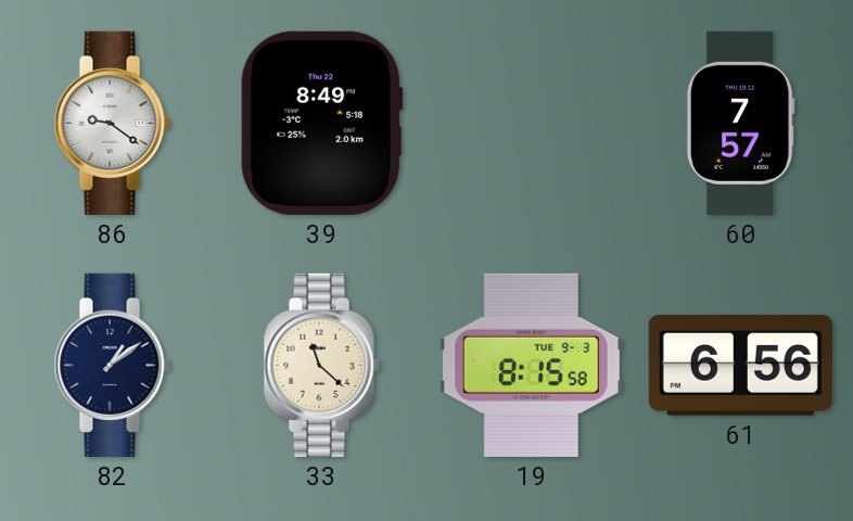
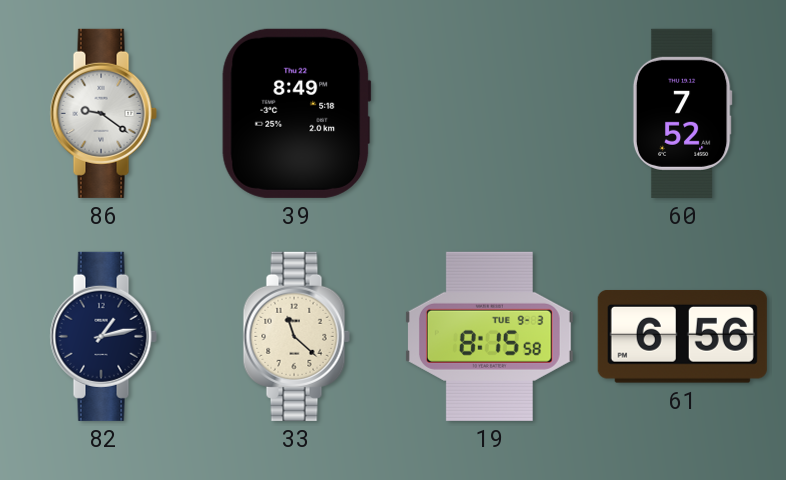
60: 7:57 -> 7:52
82: 1:09 -> 1:13
